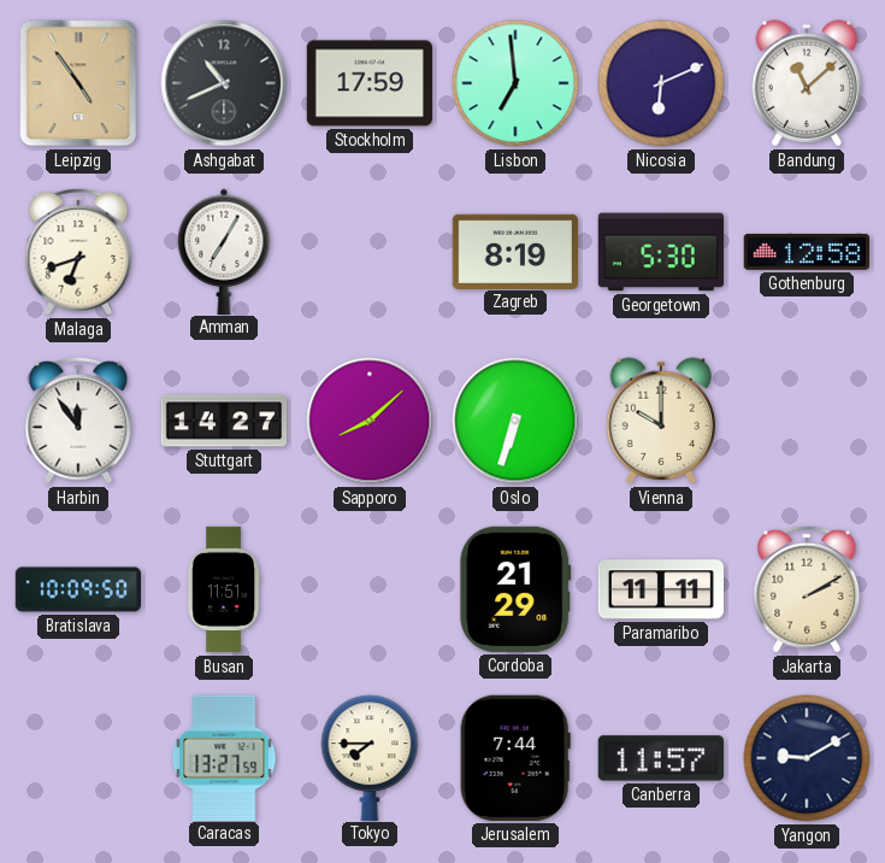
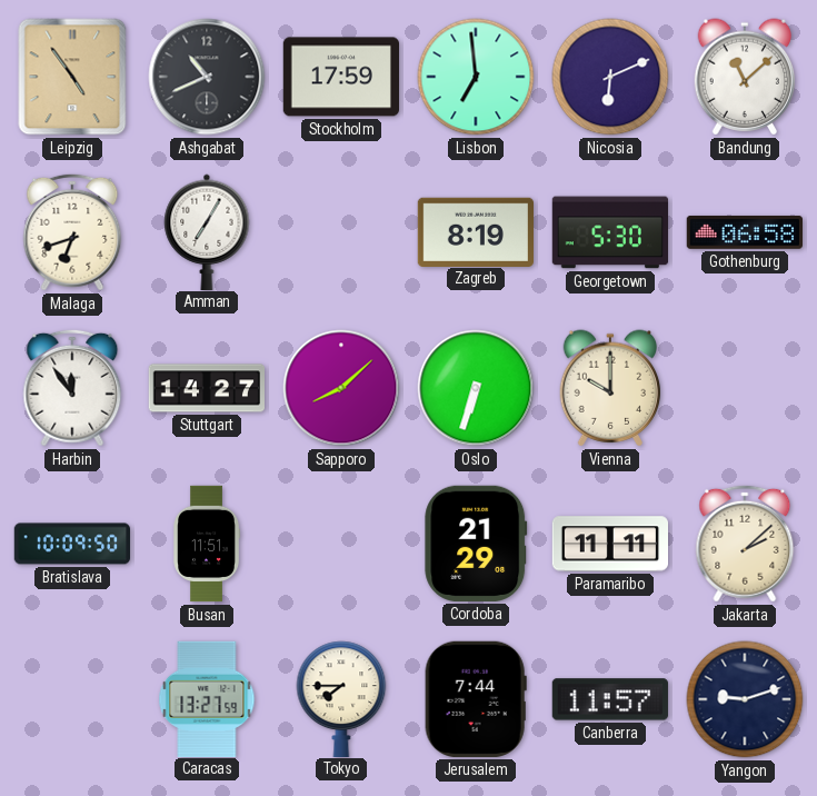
Gothenburg: 12:58 -> 06:58
Jakarta: 2:10 -> 2:08
Yangon: 9:10 -> 9:12
